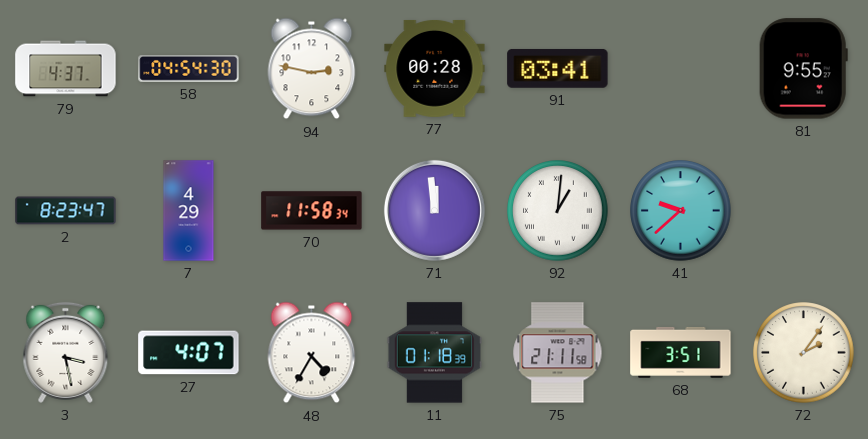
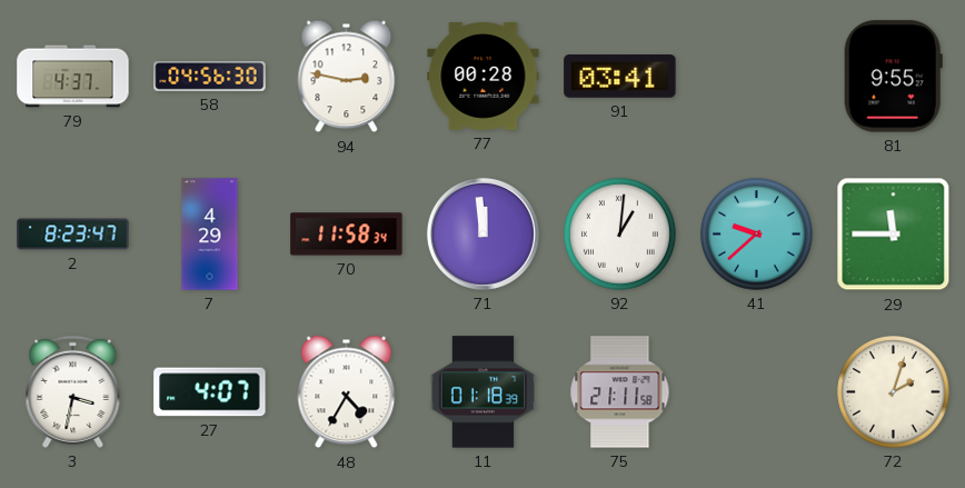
58: 04:54 -> 04:56
29: none -> 11:45
3: 3:28 -> 3:32
68: 3:51 -> none
72: 2:06 -> 2:03
